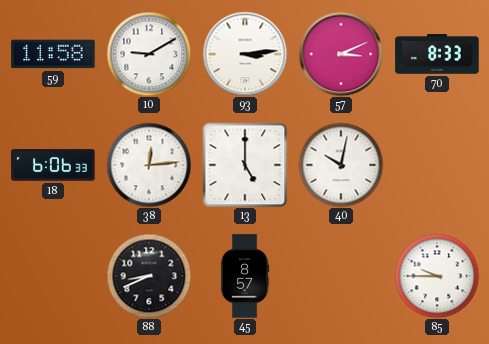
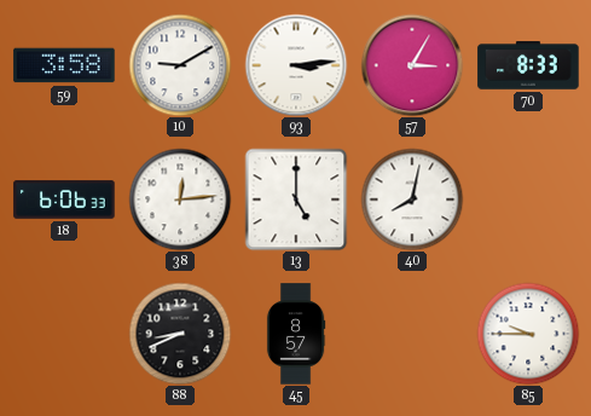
59: 11:58 -> 3:58
57: 3:11 -> 3:05
40: 10:02 -> 8:02
